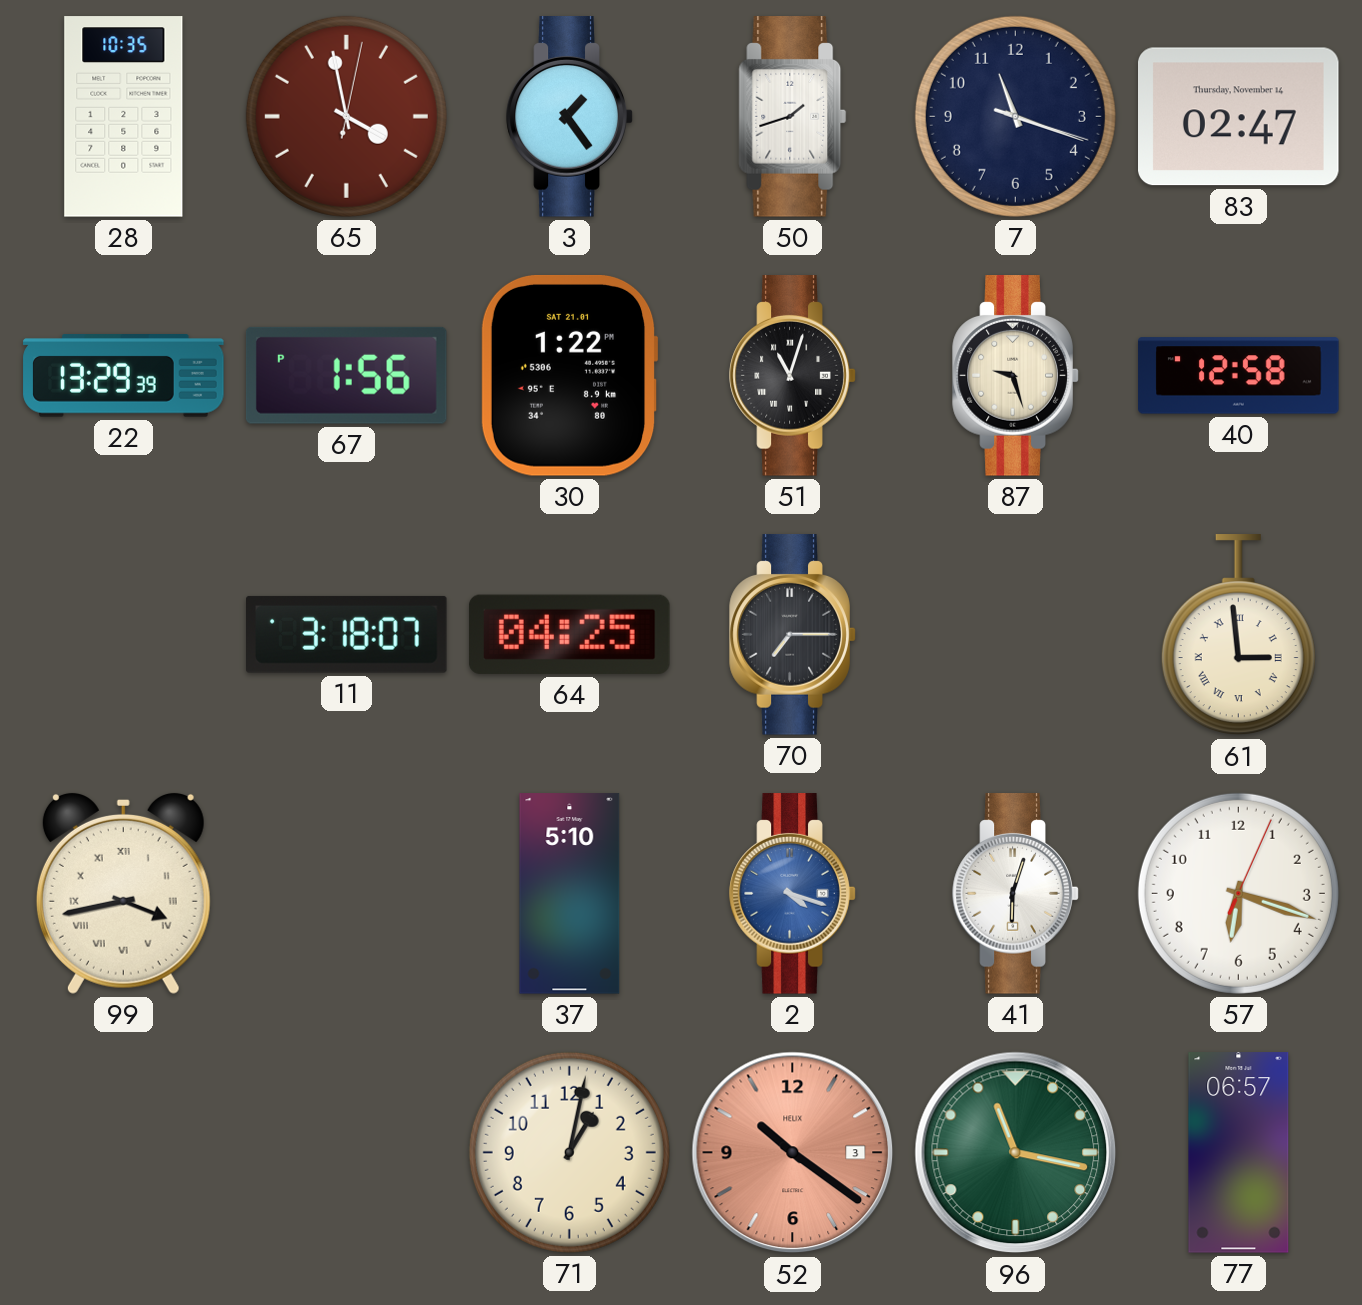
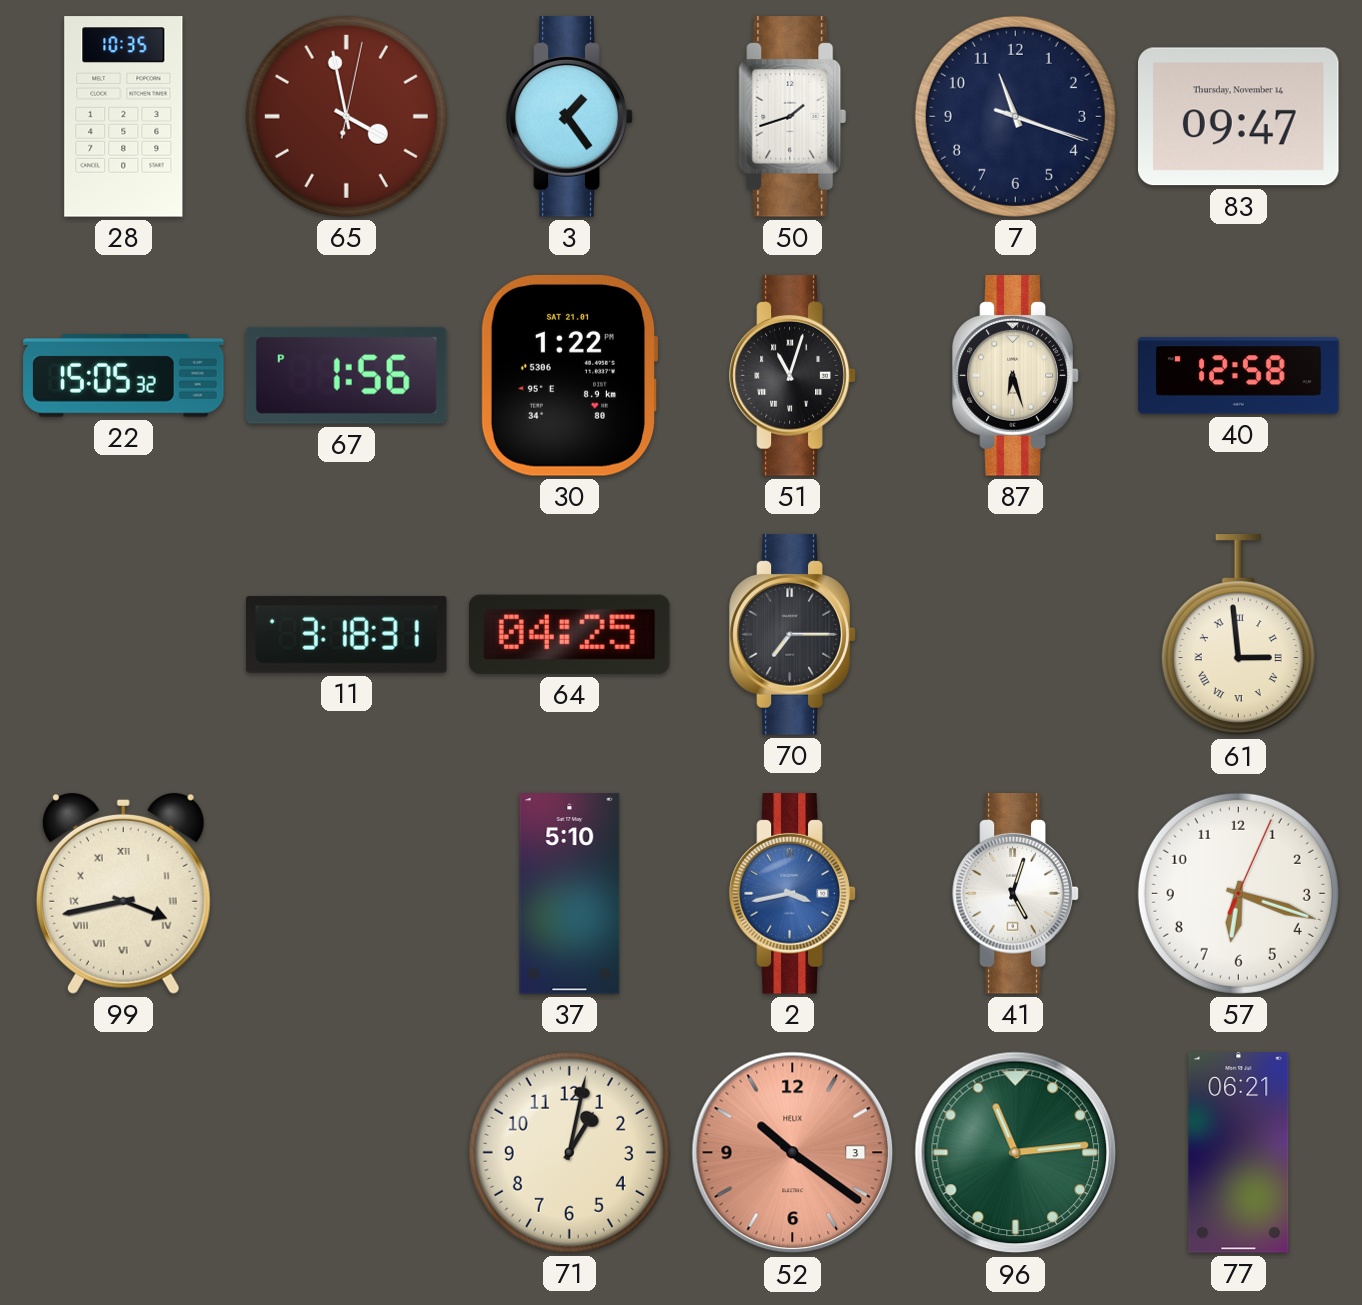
83: 02:47 -> 09:47
22: 13:29 -> 15:05
87: 9:27 -> 6:27
11: 3:18:07 -> 3:18:31
2: 4:18 -> 3:43
41: 6:03 -> 5:03
96: 11:17 -> 11:14
77: 06:57 -> 06:21
